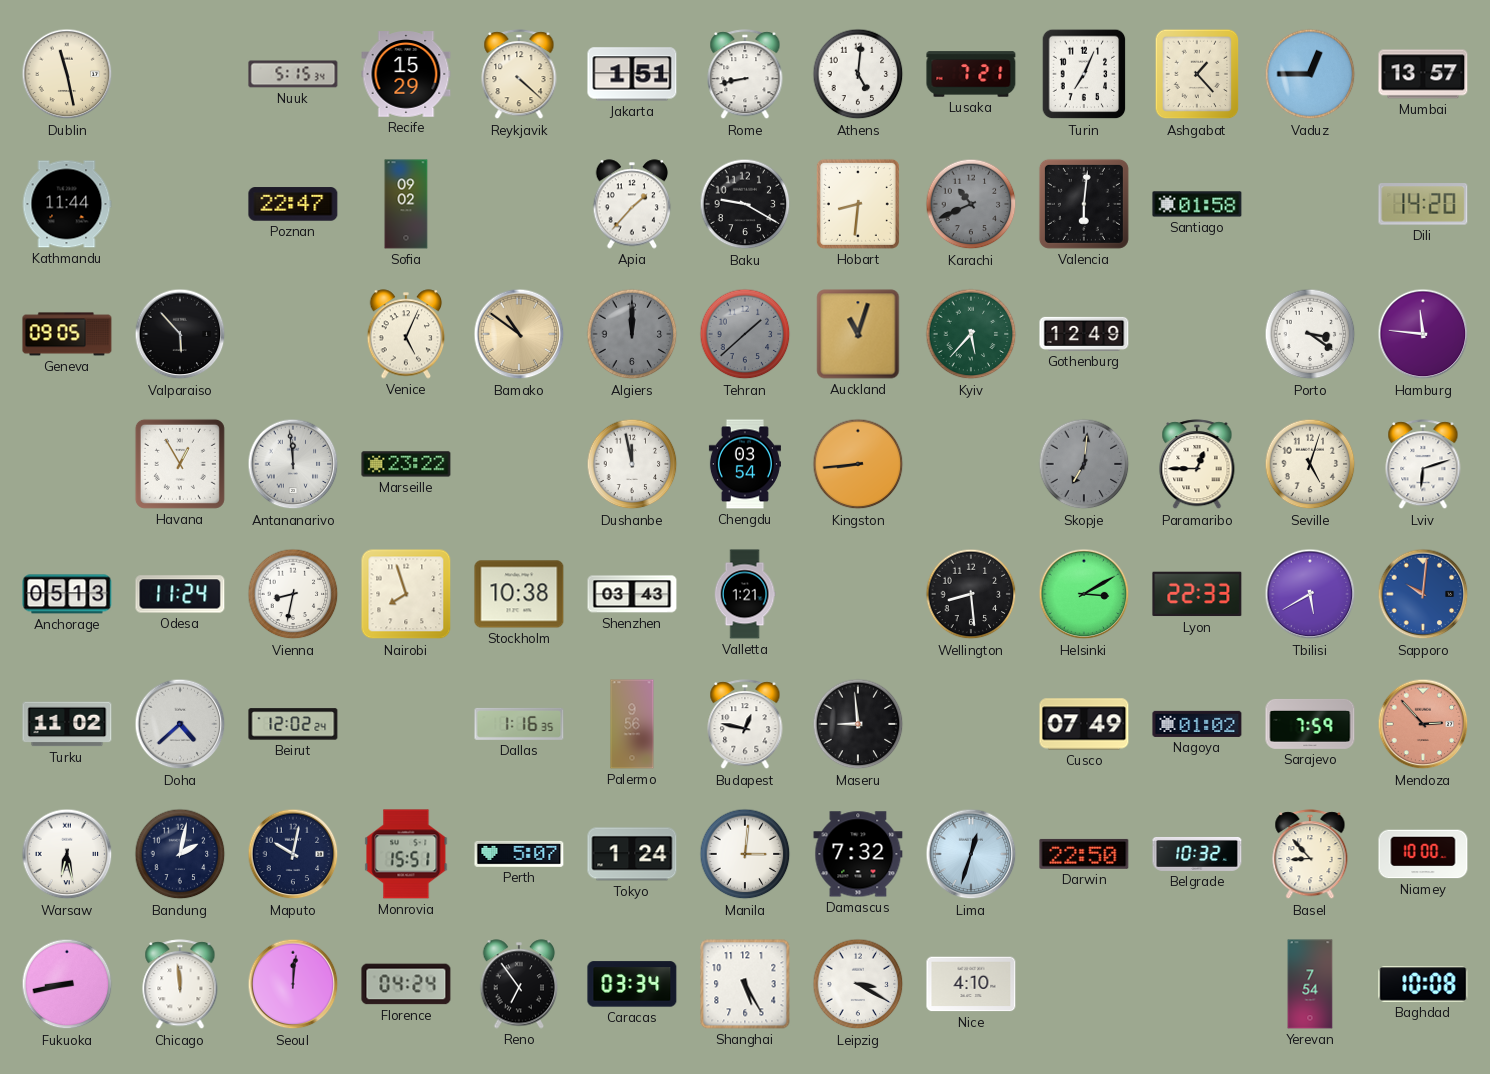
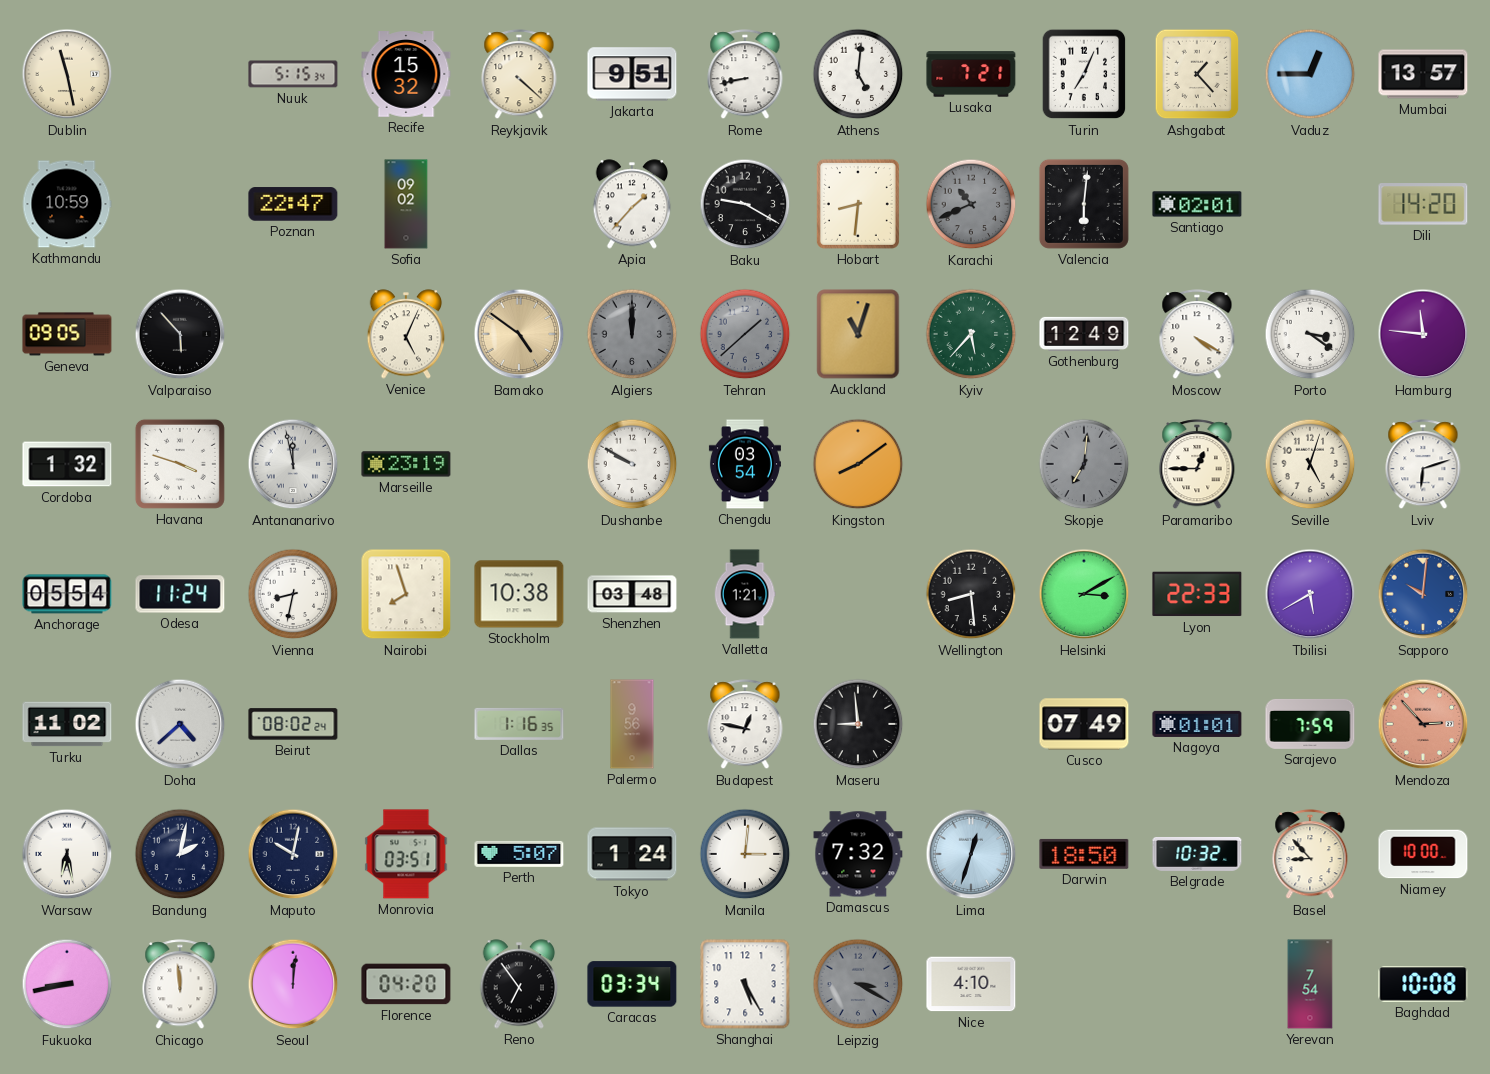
Recife: 15:29 -> 15:32
Jakarta: 1:51 -> 9:51
Kathmandu: 11:44 -> 10:59
Santiago: 01:58 -> 02:01
Bamako: 10:51 -> 4:51
Moscow: none -> 4:20
Cordoba: none -> 1:32
Havana: 12:55 -> 3:48
Antananarivo: 11:59 -> 11:58
Marseille: 23:22 -> 23:19
Dushanbe: 11:58 -> 9:50
Kingston: 8:44 -> 8:09
Anchorage: 05:13 -> 05:54
Shenzhen: 03:43 -> 03:48
Beirut: 12:02 -> 08:02
Nagoya: 01:02 -> 01:01
Monrovia: 15:51 -> 03:51
Darwin: 22:50 -> 18:50
Florence: 04:24 -> 04:20
Leipzig dial: white -> grey
